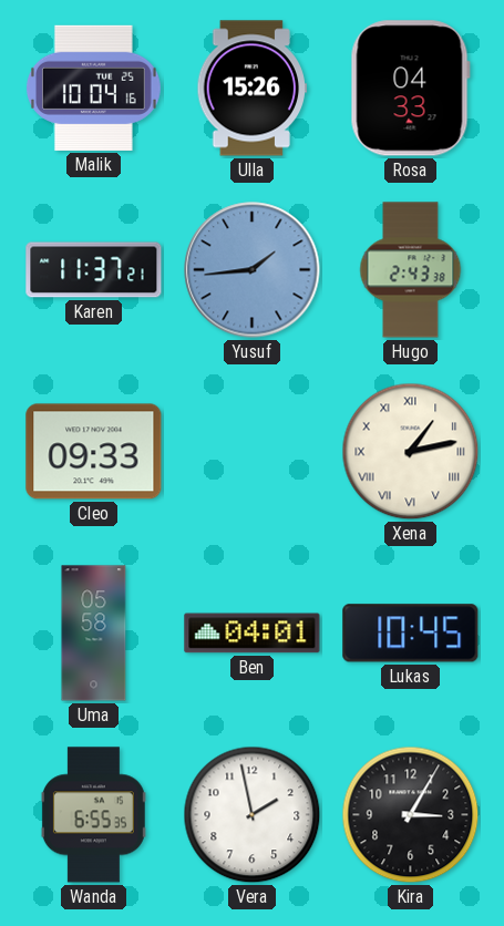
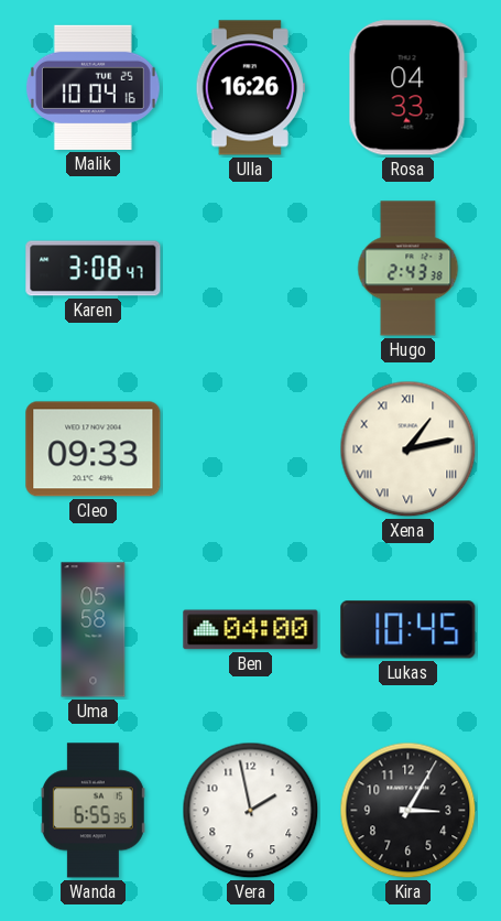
Ulla: 15:26 -> 16:26
Karen: 11:37 -> 3:08
Yusuf: 1:44 -> none
Ben: 04:01 -> 04:00
